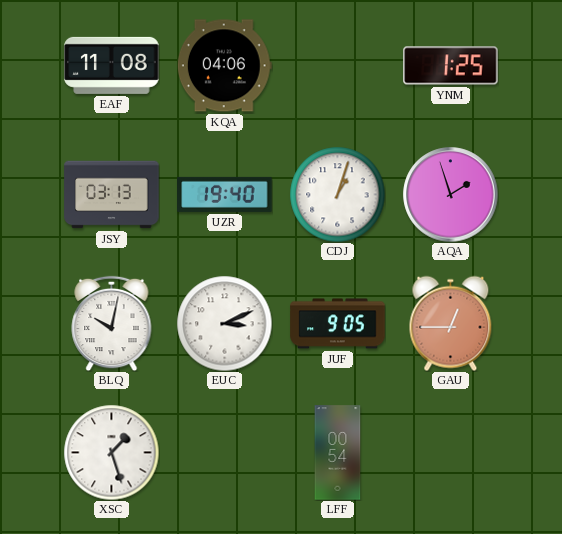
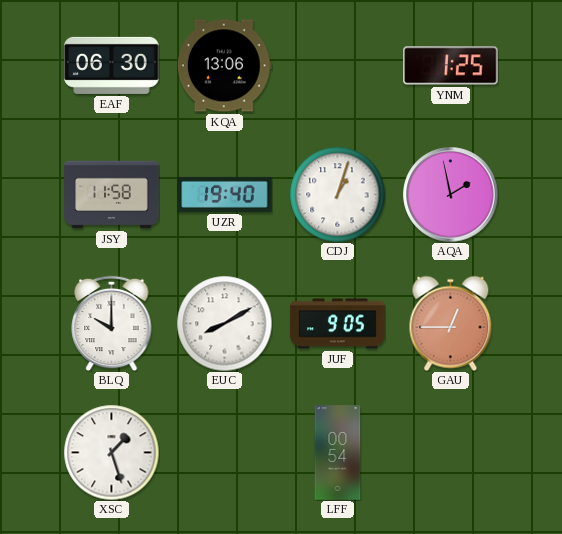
EAF: 11:08 -> 06:30
KQA: 04:06 -> 13:06
JSY: 03:13 -> 11:58
AQA: 1:57 -> 1:58
BLQ: 10:02 -> 10:00
EUC: 3:11 -> 8:10
